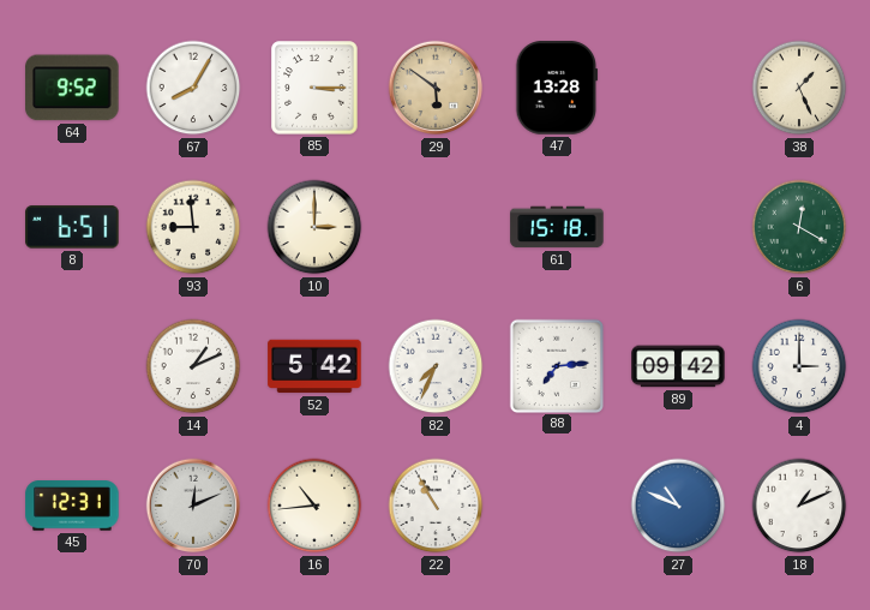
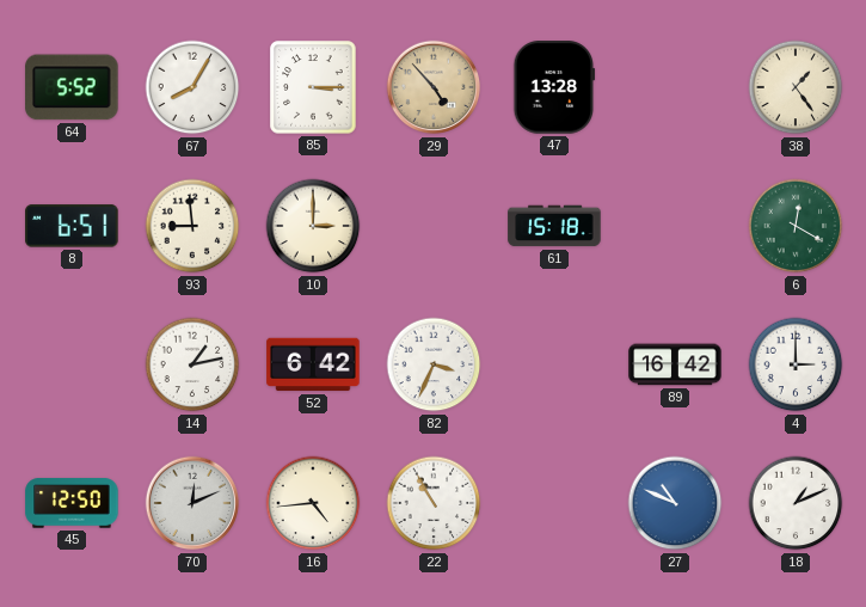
64: 9:52 -> 5:52
29: 5:51 -> 4:53
38: 1:26 -> 1:24
14: 1:11 -> 1:13
52: 5:42 -> 6:42
82: 7:34 -> 3:34
88: 7:14 -> none
89: 09:42 -> 16:42
45: 12:31 -> 12:50
16: 10:44 -> 4:44
